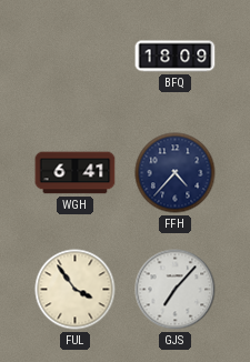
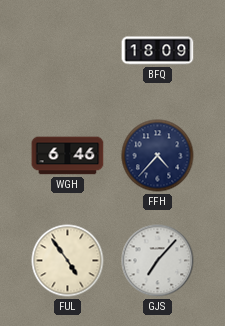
WGH: 6:41 -> 6:46
FUL: 3:54 -> 4:54
